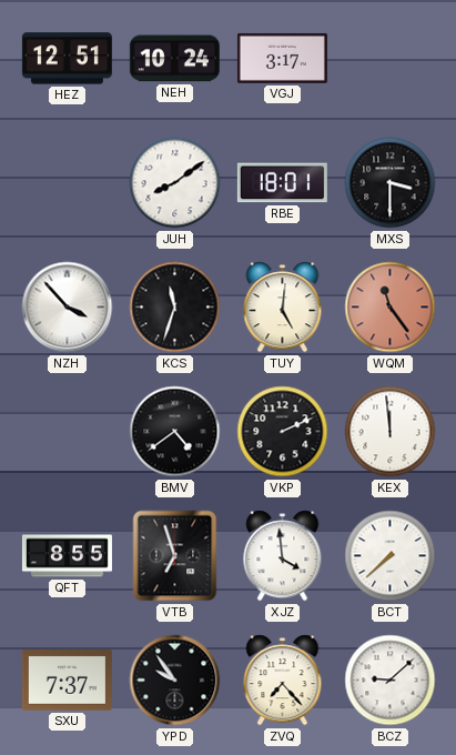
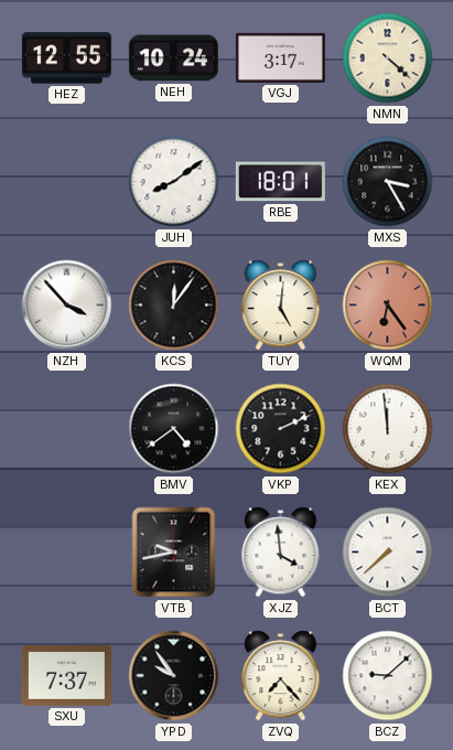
HEZ: 12:51 -> 12:55
NMN: none -> 4:22
MXS: 3:30 -> 3:25
KCS: 11:33 -> 12:06
WQM: 11:24 -> 6:24
QFT: 8:55 -> none
VTB: 6:57 -> 9:43
